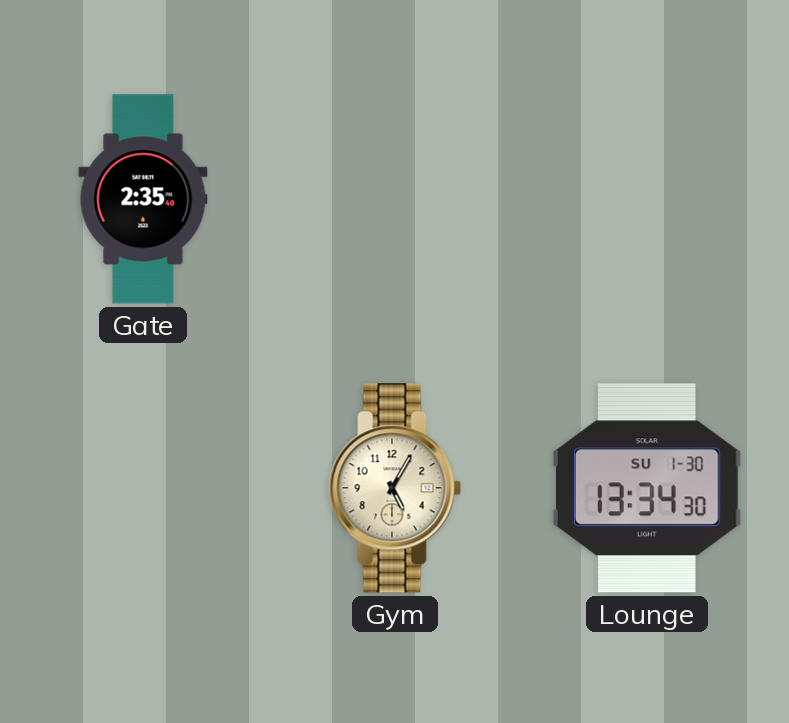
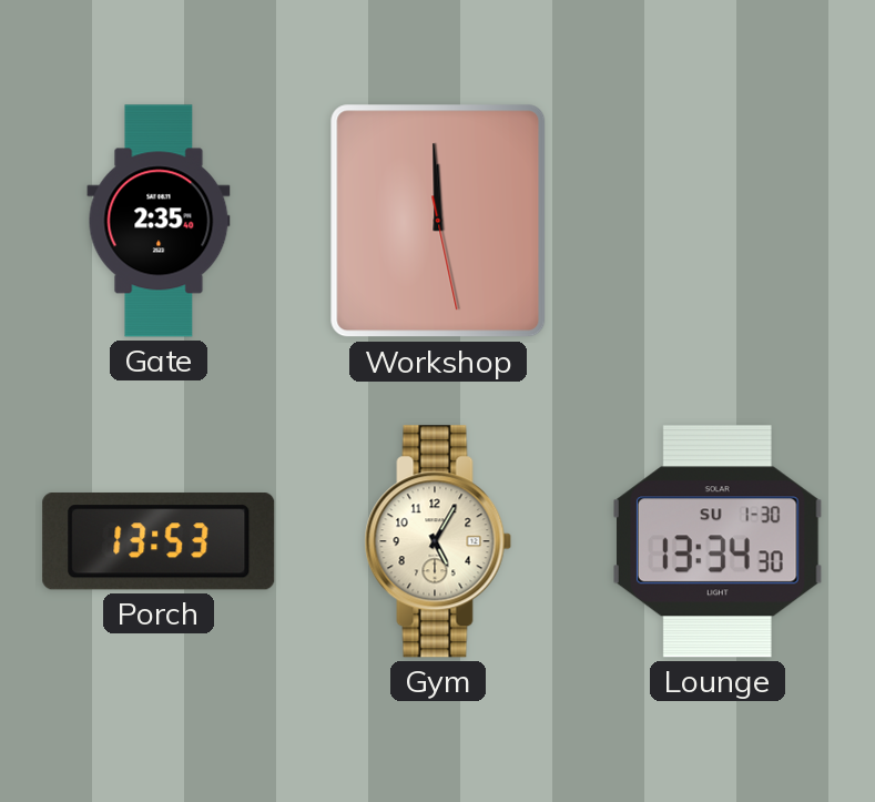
Workshop: none -> 11:59
Porch: none -> 13:53
